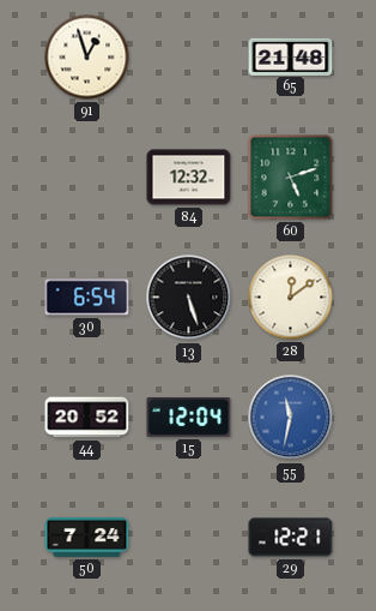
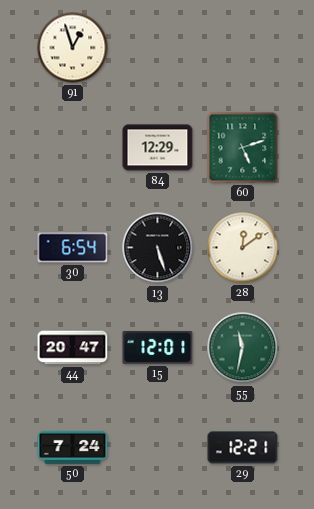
65: 21:48 -> none
84: 12:32 -> 12:29
44: 20:52 -> 20:47
15: 12:04 -> 12:01
55 dial: blue -> green
